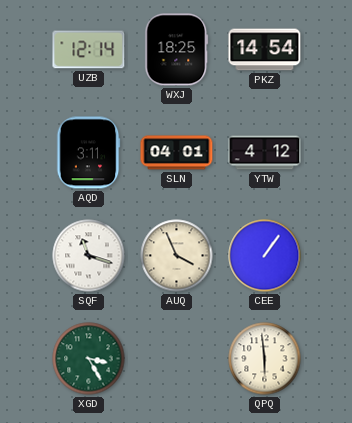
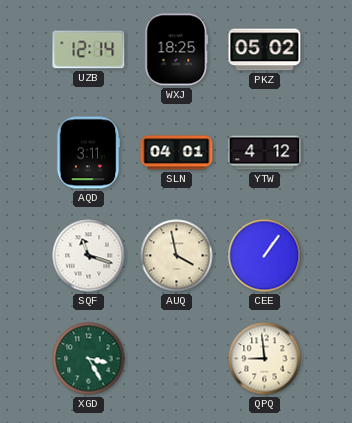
PKZ: 14:54 -> 05:02
AUQ: 3:56 -> 3:58
QPQ: 5:59 -> 8:59
